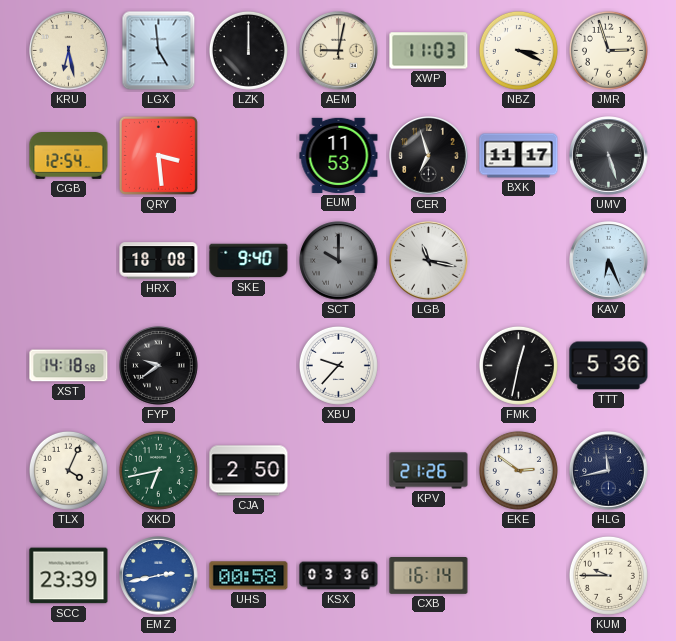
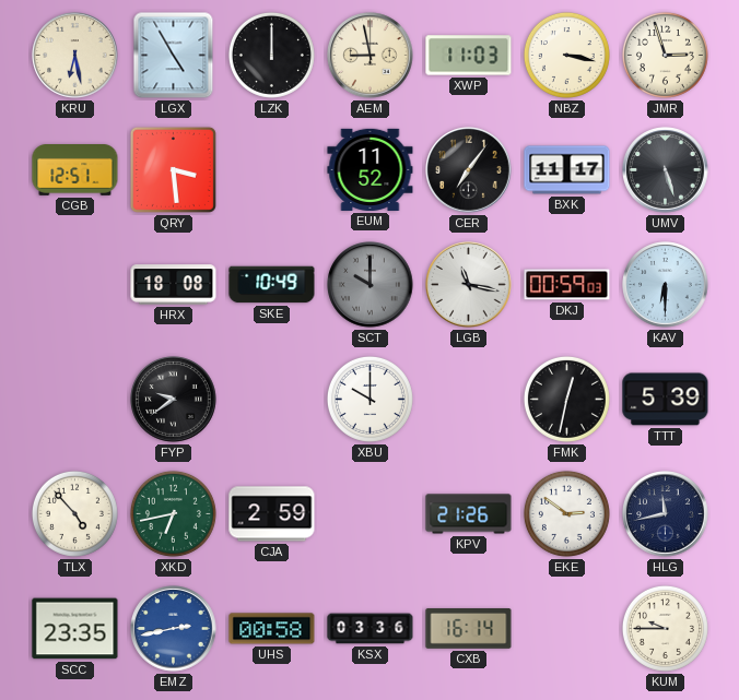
LGX: 4:59 -> 4:55
AEM: 9:02 -> 8:58
NBZ: 3:19 -> 3:17
CGB: 12:54 -> 12:51
EUM: 11:53 -> 11:52
CER: 6:57 -> 7:06
SKE: 9:40 -> 10:49
DKJ: none -> 00:59
KAV: 6:26 -> 6:30
XST: 14:18 -> none
XBU: 9:37 -> 10:00
TTT: 5:36 -> 5:39
TLX: 4:04 -> 4:53
CJA: 2:50 -> 2:59
SCC: 23:39 -> 23:35
